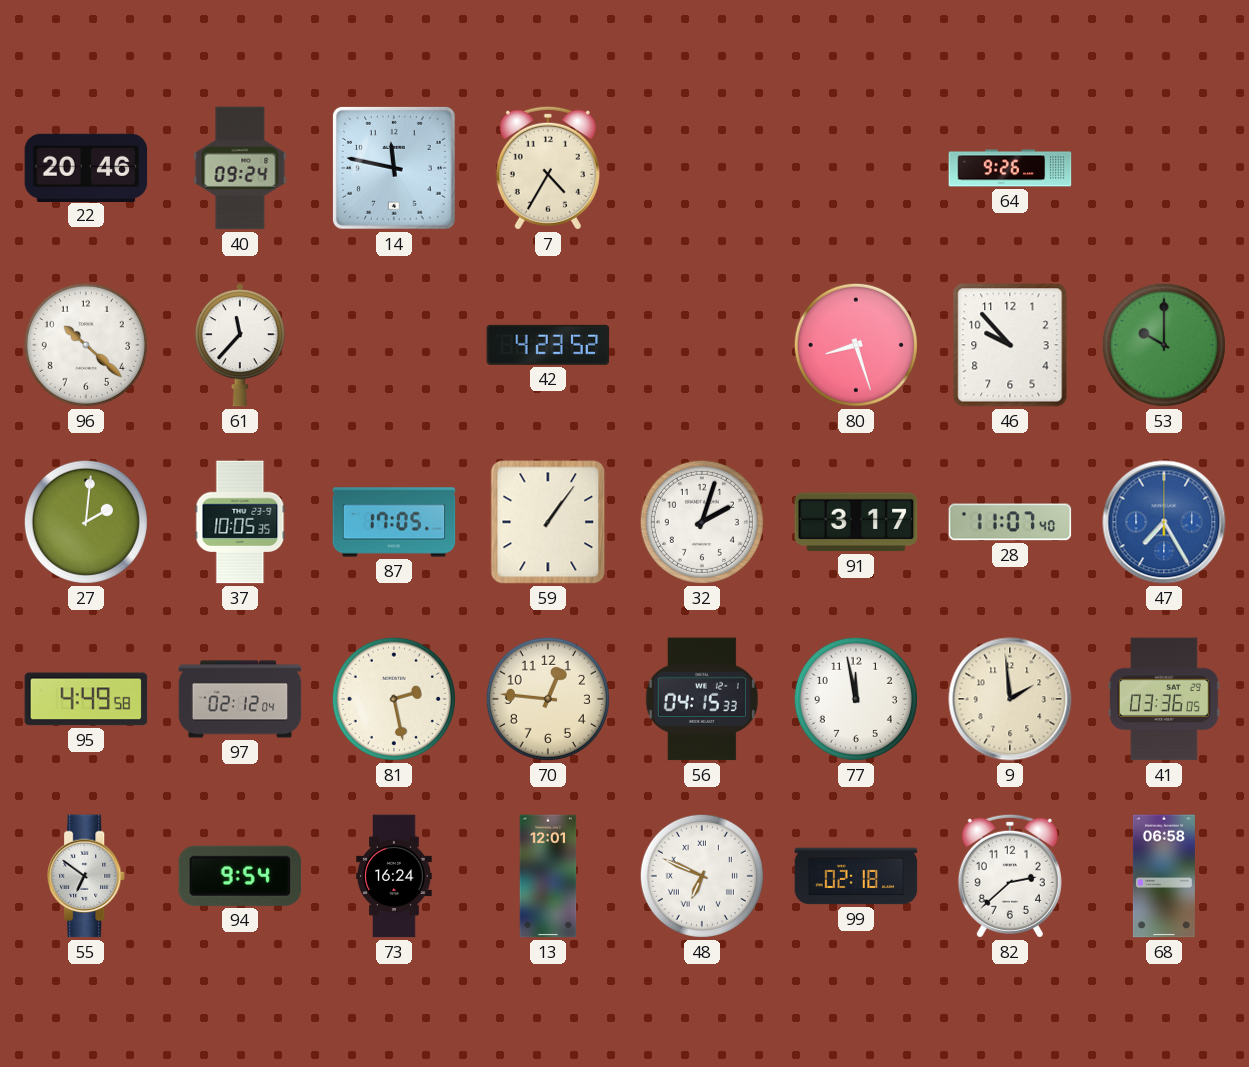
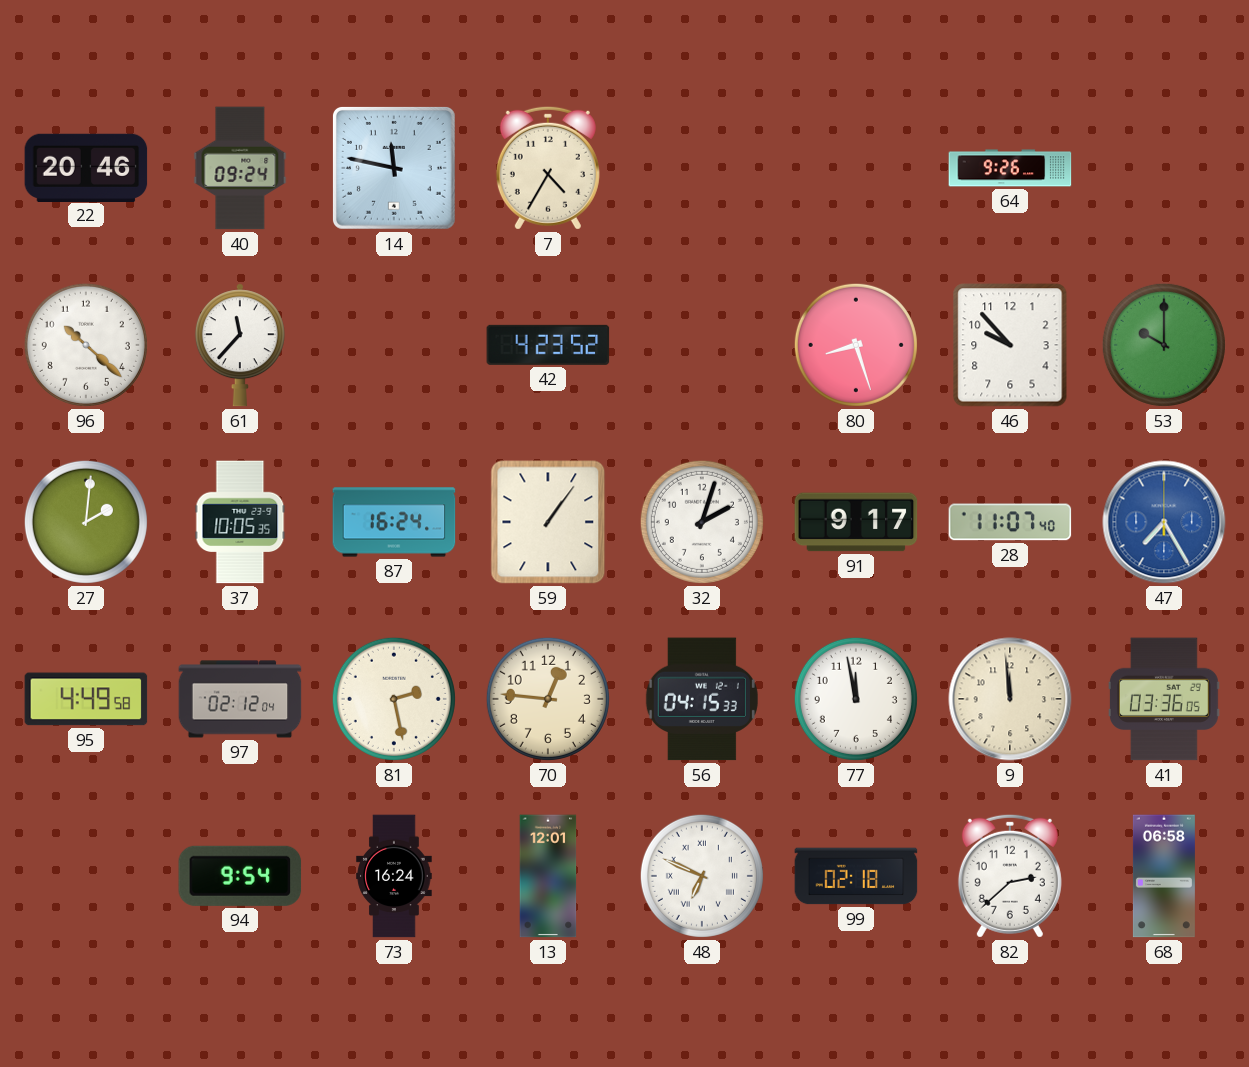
87: 17:05 -> 16:24
91: 3:17 -> 9:17
9: 1:59 -> 11:59
55: 6:51 -> none
